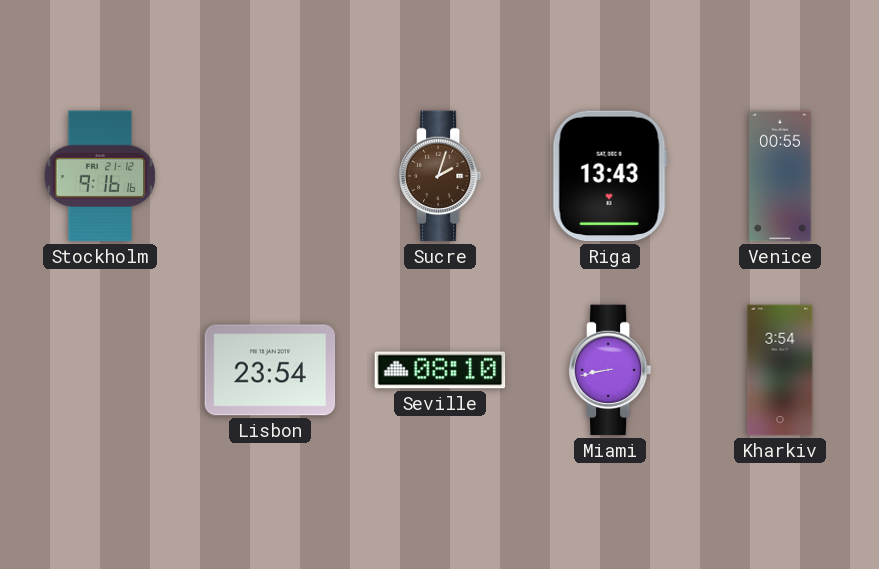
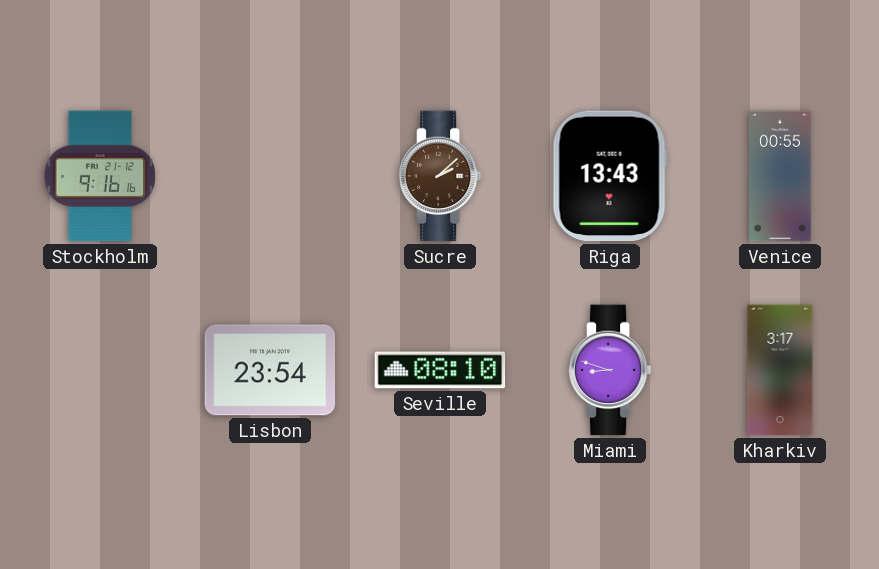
Sucre: 2:03 -> 2:08
Miami: 8:43 -> 8:48
Kharkiv: 3:54 -> 3:17
